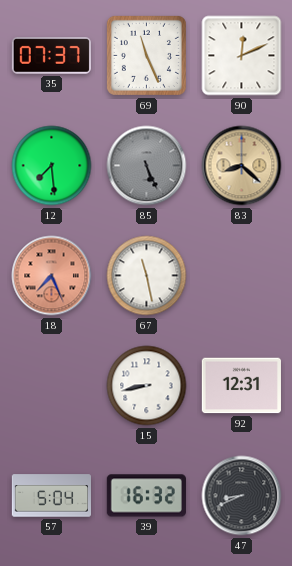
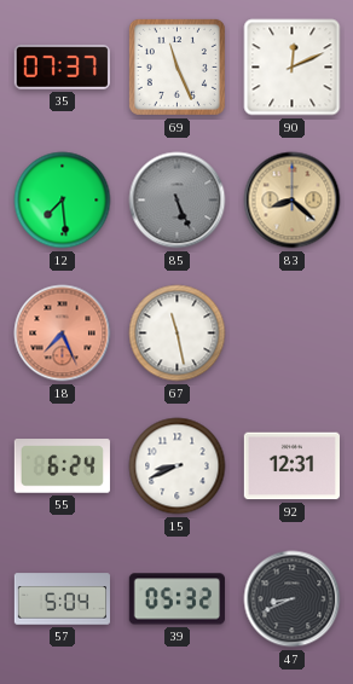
55: none -> 6:24
15: 8:43 -> 8:41
39: 16:32 -> 05:32
